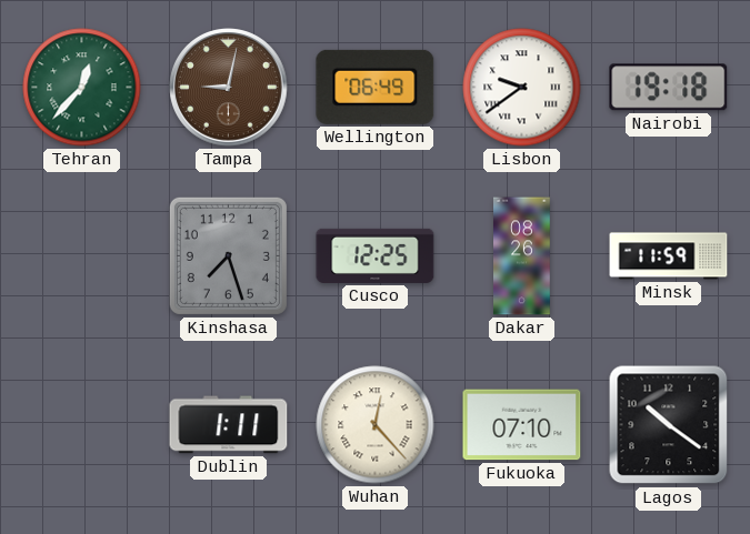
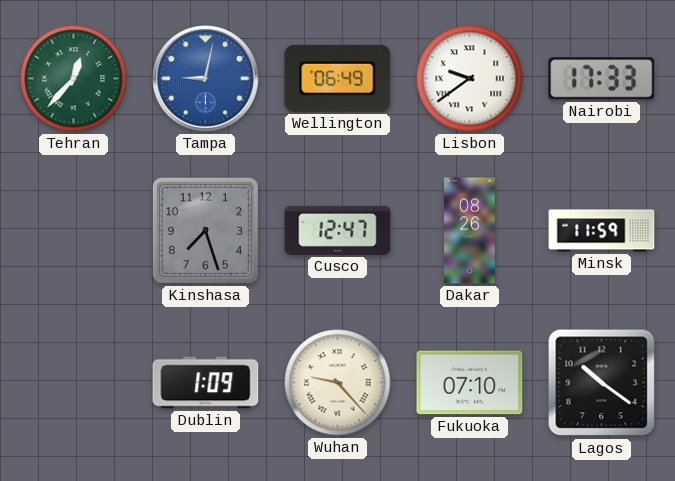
Tampa dial: brown -> blue
Nairobi: 19:18 -> 17:33
Cusco: 12:25 -> 12:47
Dublin: 1:11 -> 1:09
Wuhan: 12:23 -> 9:23
